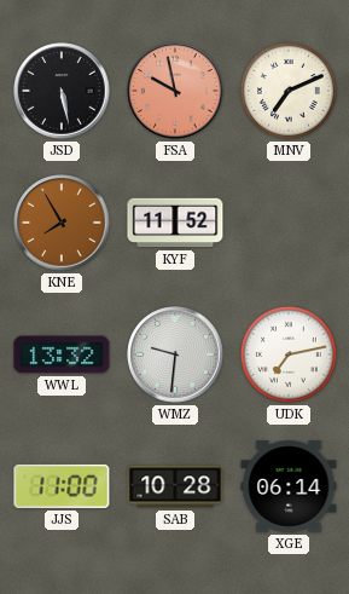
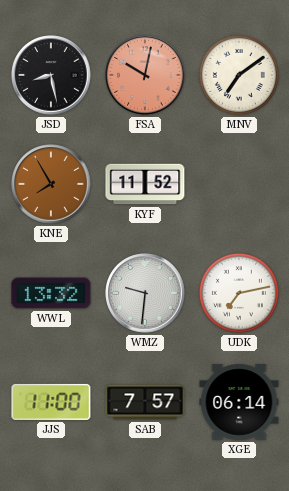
JSD: 5:28 -> 8:28
FSA: 9:58 -> 10:02
MNV: 7:11 -> 7:09
SAB: 10:28 -> 7:57
